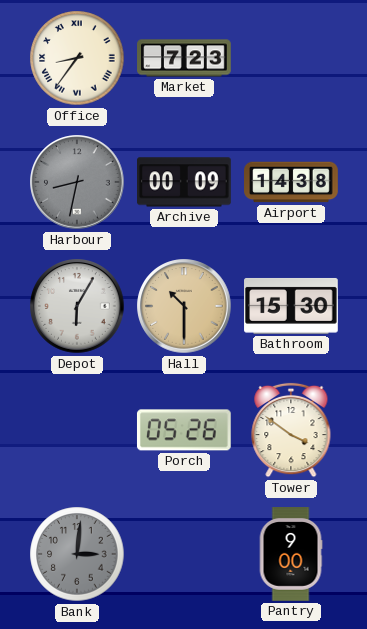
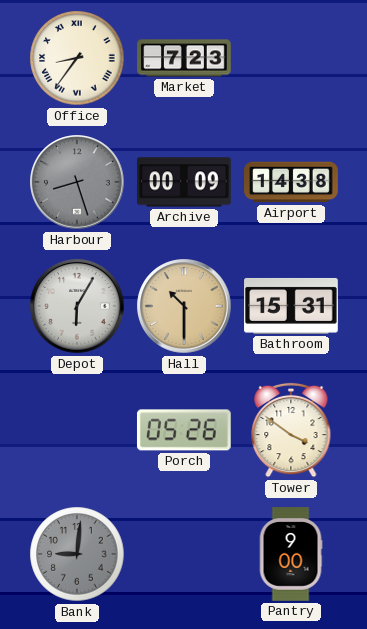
Harbour: 8:32 -> 8:27
Bathroom: 15:30 -> 15:31
Bank: 3:01 -> 9:01
